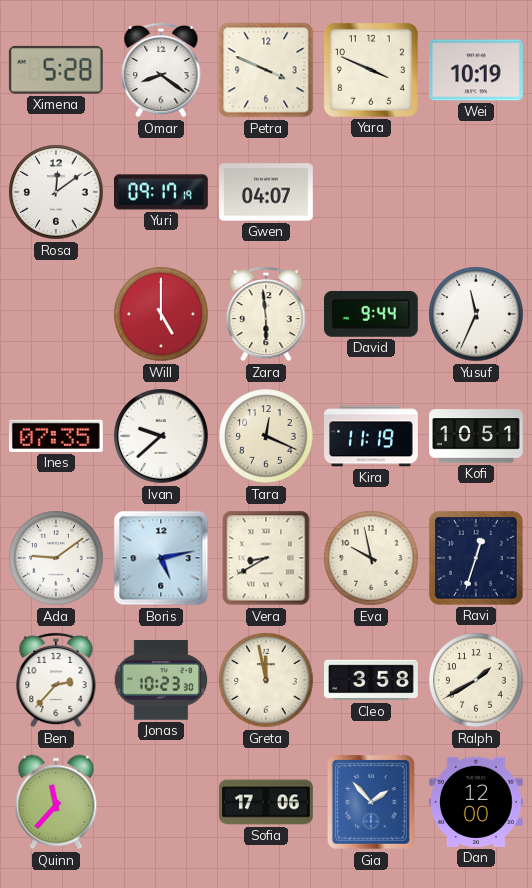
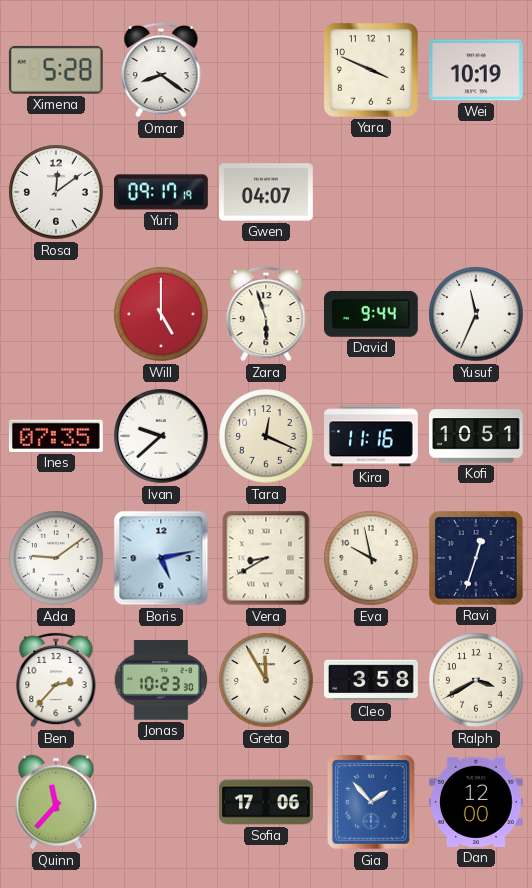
Petra: 3:49 -> none
Zara: 5:59 -> 5:57
Kira: 11:19 -> 11:16
Greta: 11:58 -> 11:55
Ralph: 1:40 -> 3:40
